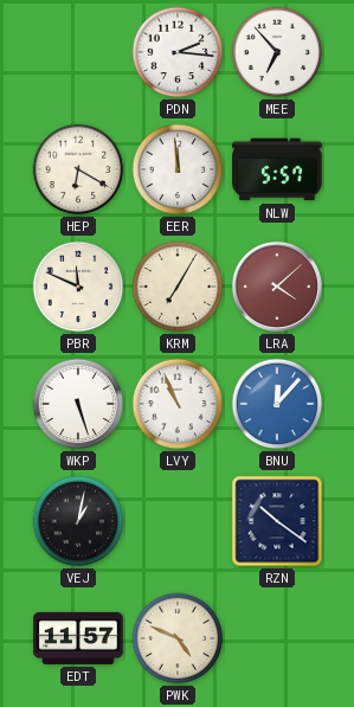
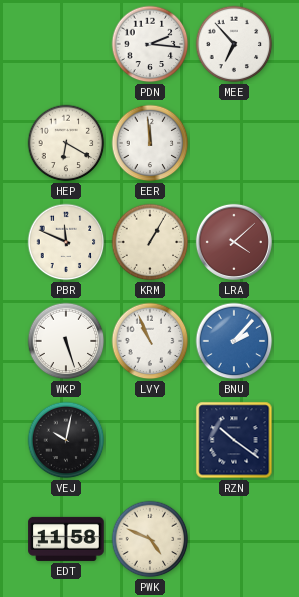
NLW: 5:57 -> none
KRM: 7:05 -> 1:05
BNU: 12:07 -> 2:07
VEJ: 1:02 -> 10:02
EDT: 11:57 -> 11:58
